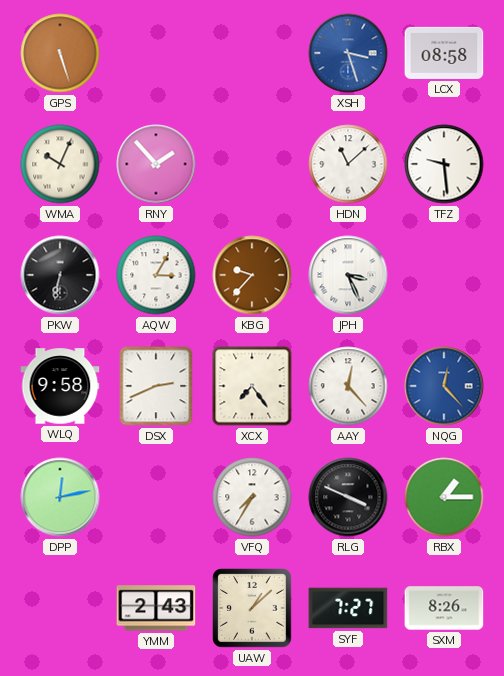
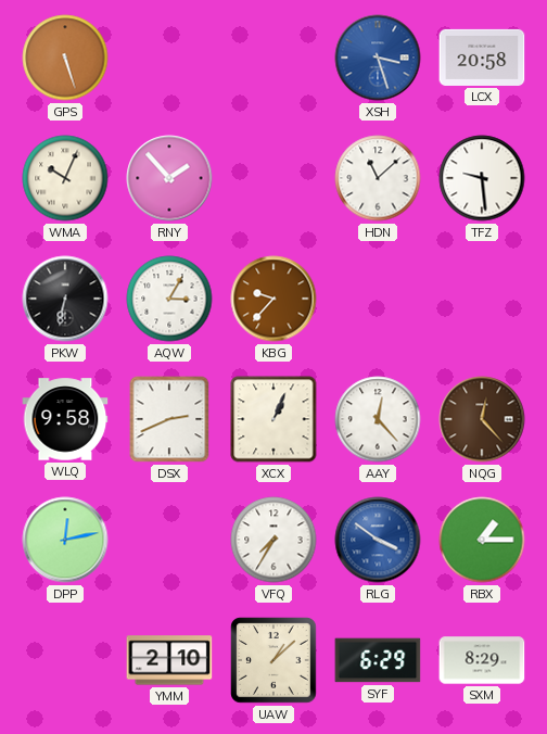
LCX: 08:58 -> 20:58
JPH: 3:26 -> none
XCX: 7:24 -> 1:04
NQG dial: blue -> brown
RLG: 3:49 -> 3:51
RLG dial: black -> blue
YMM: 2:43 -> 2:10
SYF: 7:27 -> 6:29
SXM: 8:26 -> 8:29
